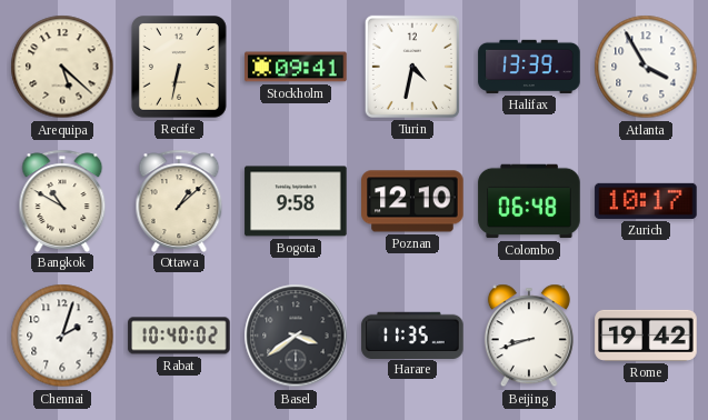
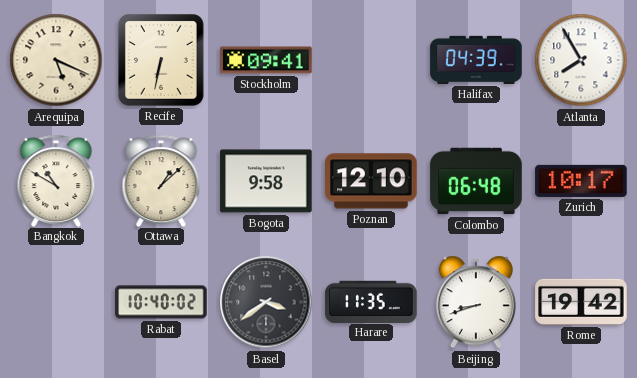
Arequipa: 5:22 -> 5:19
Turin: 4:32 -> none
Halifax: 13:39 -> 04:39
Atlanta: 3:55 -> 7:55
Chennai: 2:03 -> none
